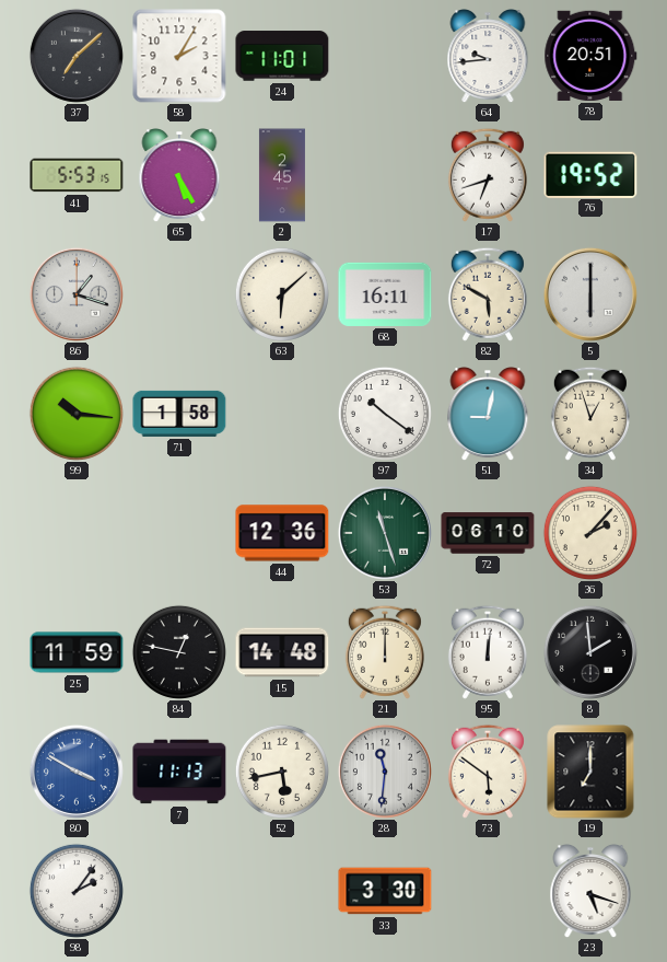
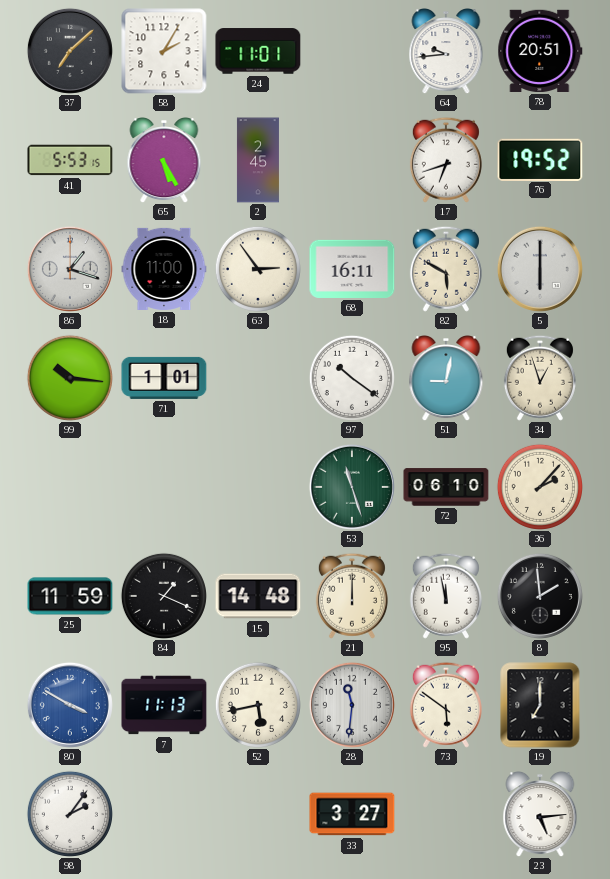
18: none -> 11:00
63: 6:08 -> 2:54
71: 1:58 -> 1:01
44: 12:36 -> none
84: 12:47 -> 1:19
95: 12:01 -> 11:58
33: 3:30 -> 3:27
23: 5:18 -> 5:14
